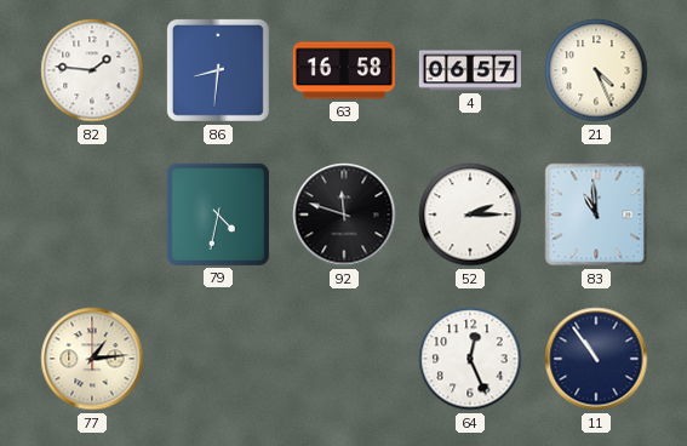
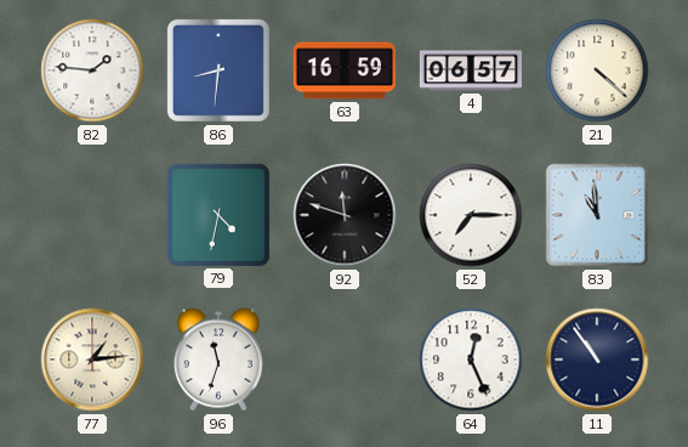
63: 16:58 -> 16:59
21: 4:26 -> 4:22
52: 2:15 -> 7:15
96: none -> 11:33
